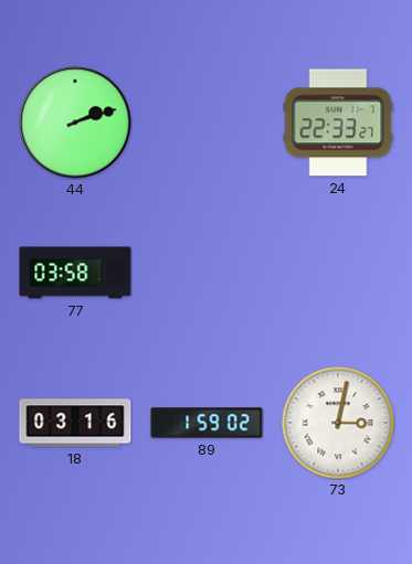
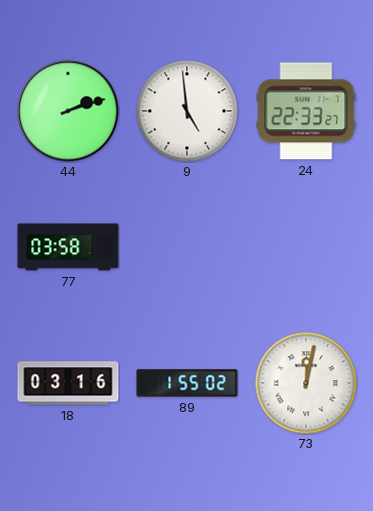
9: none -> 4:59
89: 1:59 -> 1:55
73: 3:02 -> 12:02
